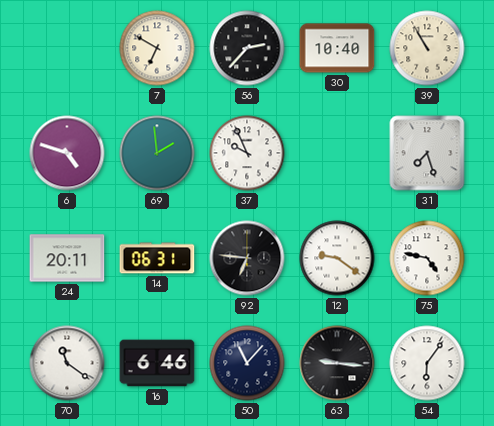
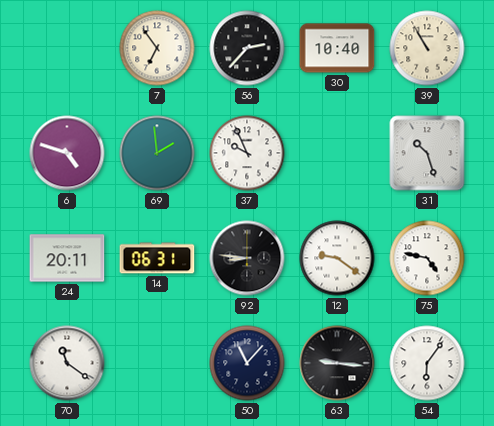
7: 6:50 -> 6:54
31: 7:27 -> 10:27
92: 6:46 -> 8:46
16: 6:46 -> none
